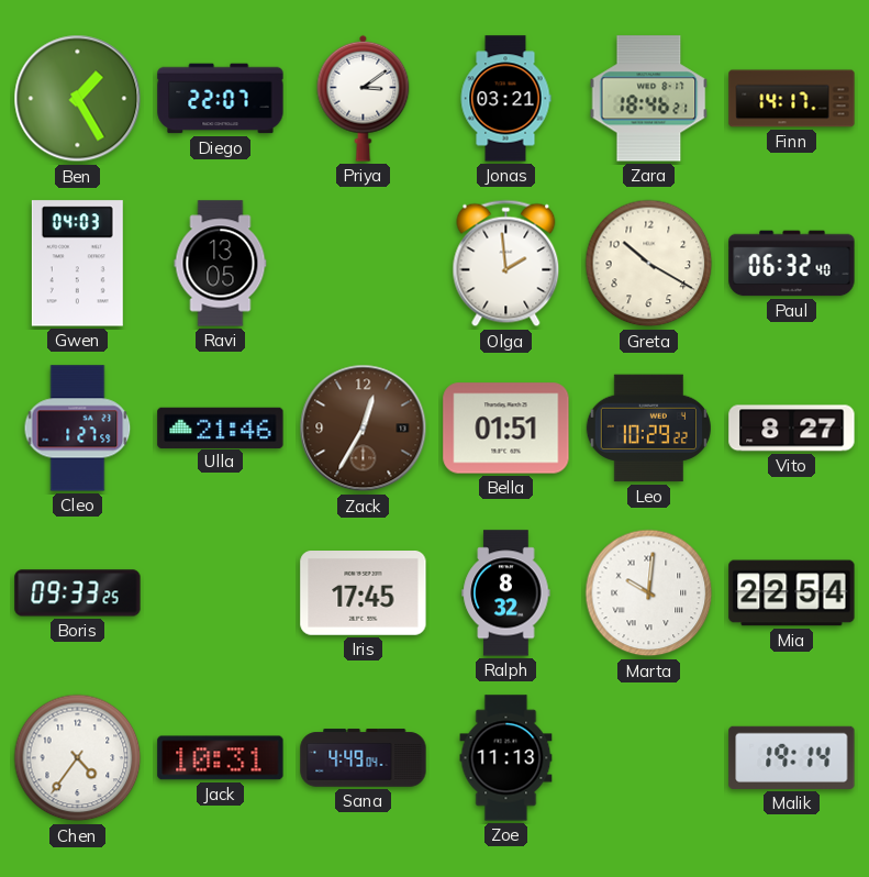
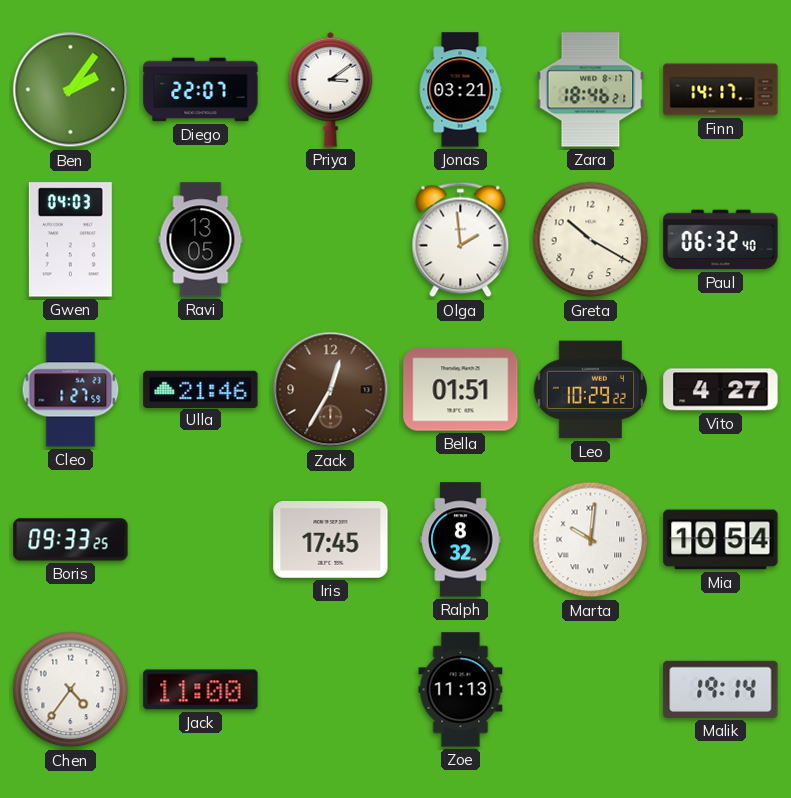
Ben: 1:25 -> 2:06
Vito: 8:27 -> 4:27
Mia: 22:54 -> 10:54
Jack: 10:31 -> 11:00
Sana: 4:49 -> none
